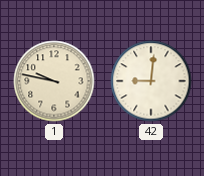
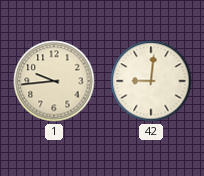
1: 9:47 -> 9:44
